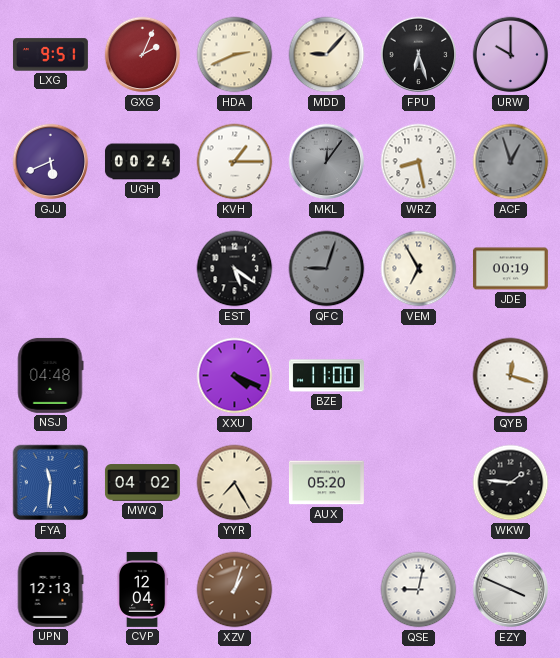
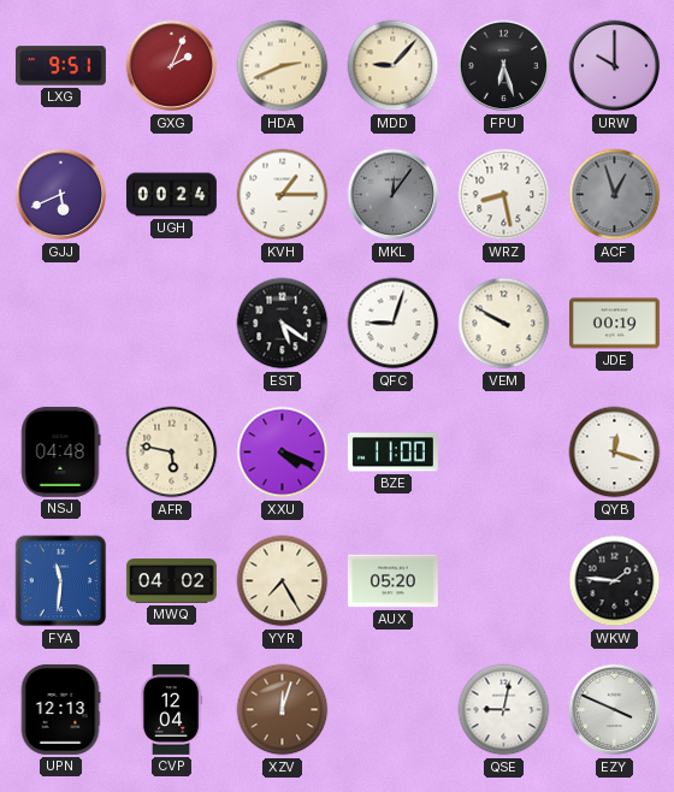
QFC dial: grey -> white
VEM: 6:55 -> 9:50
AFR: none -> 5:47
XZV: 1:03 -> 12:03
